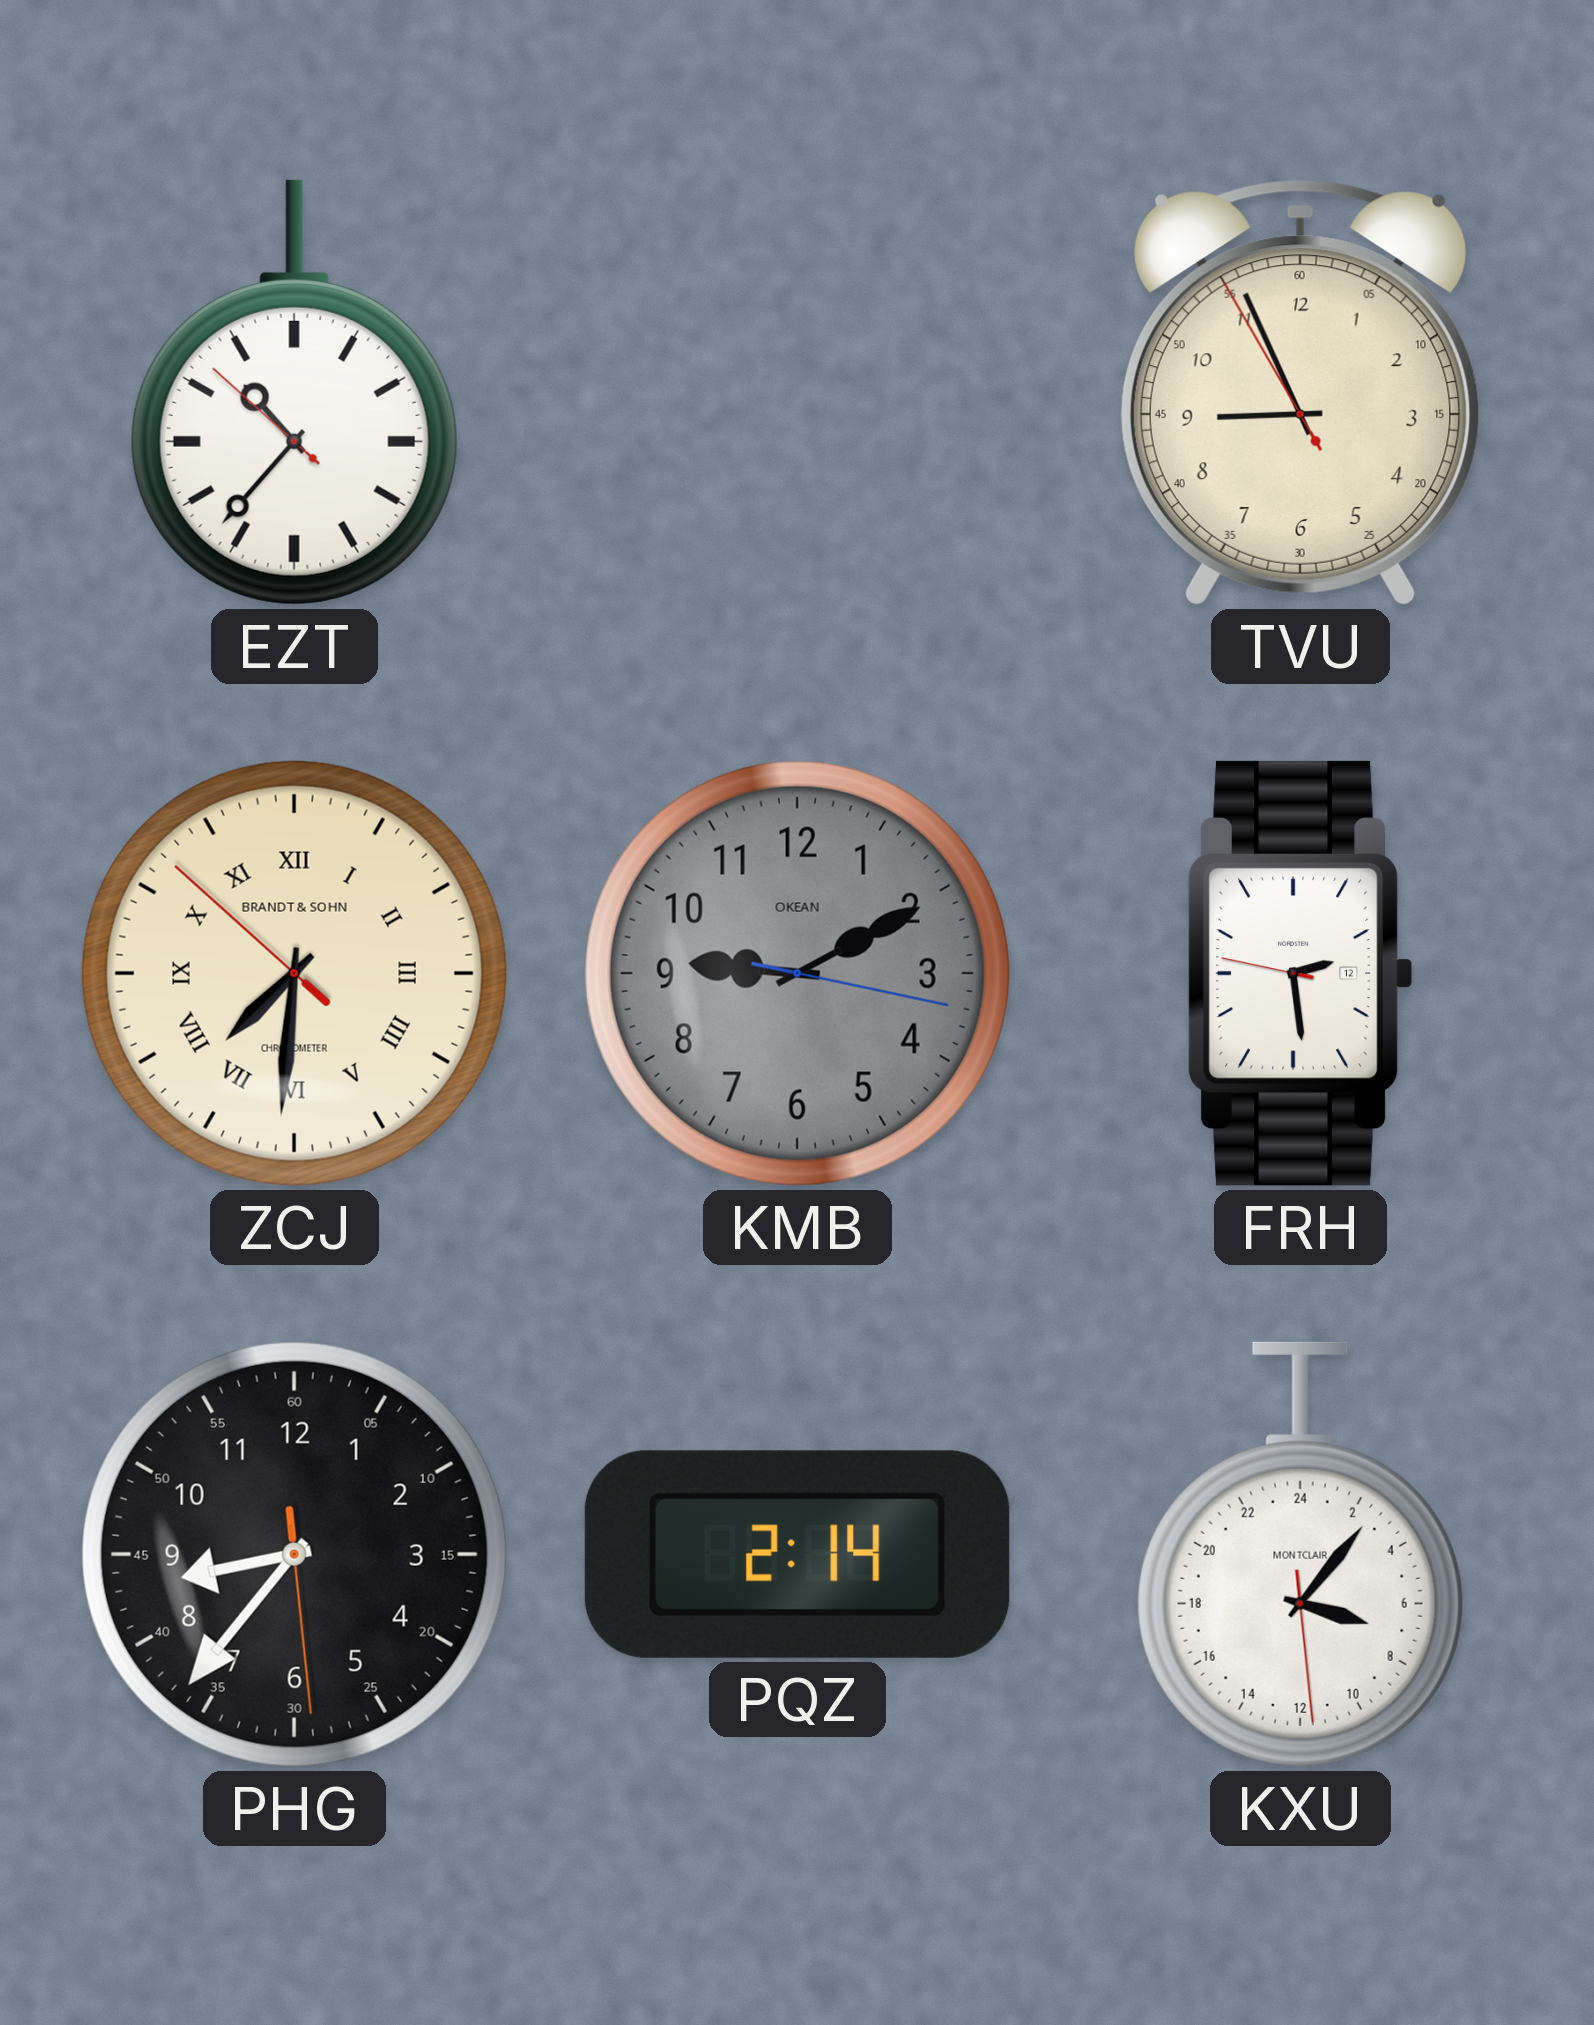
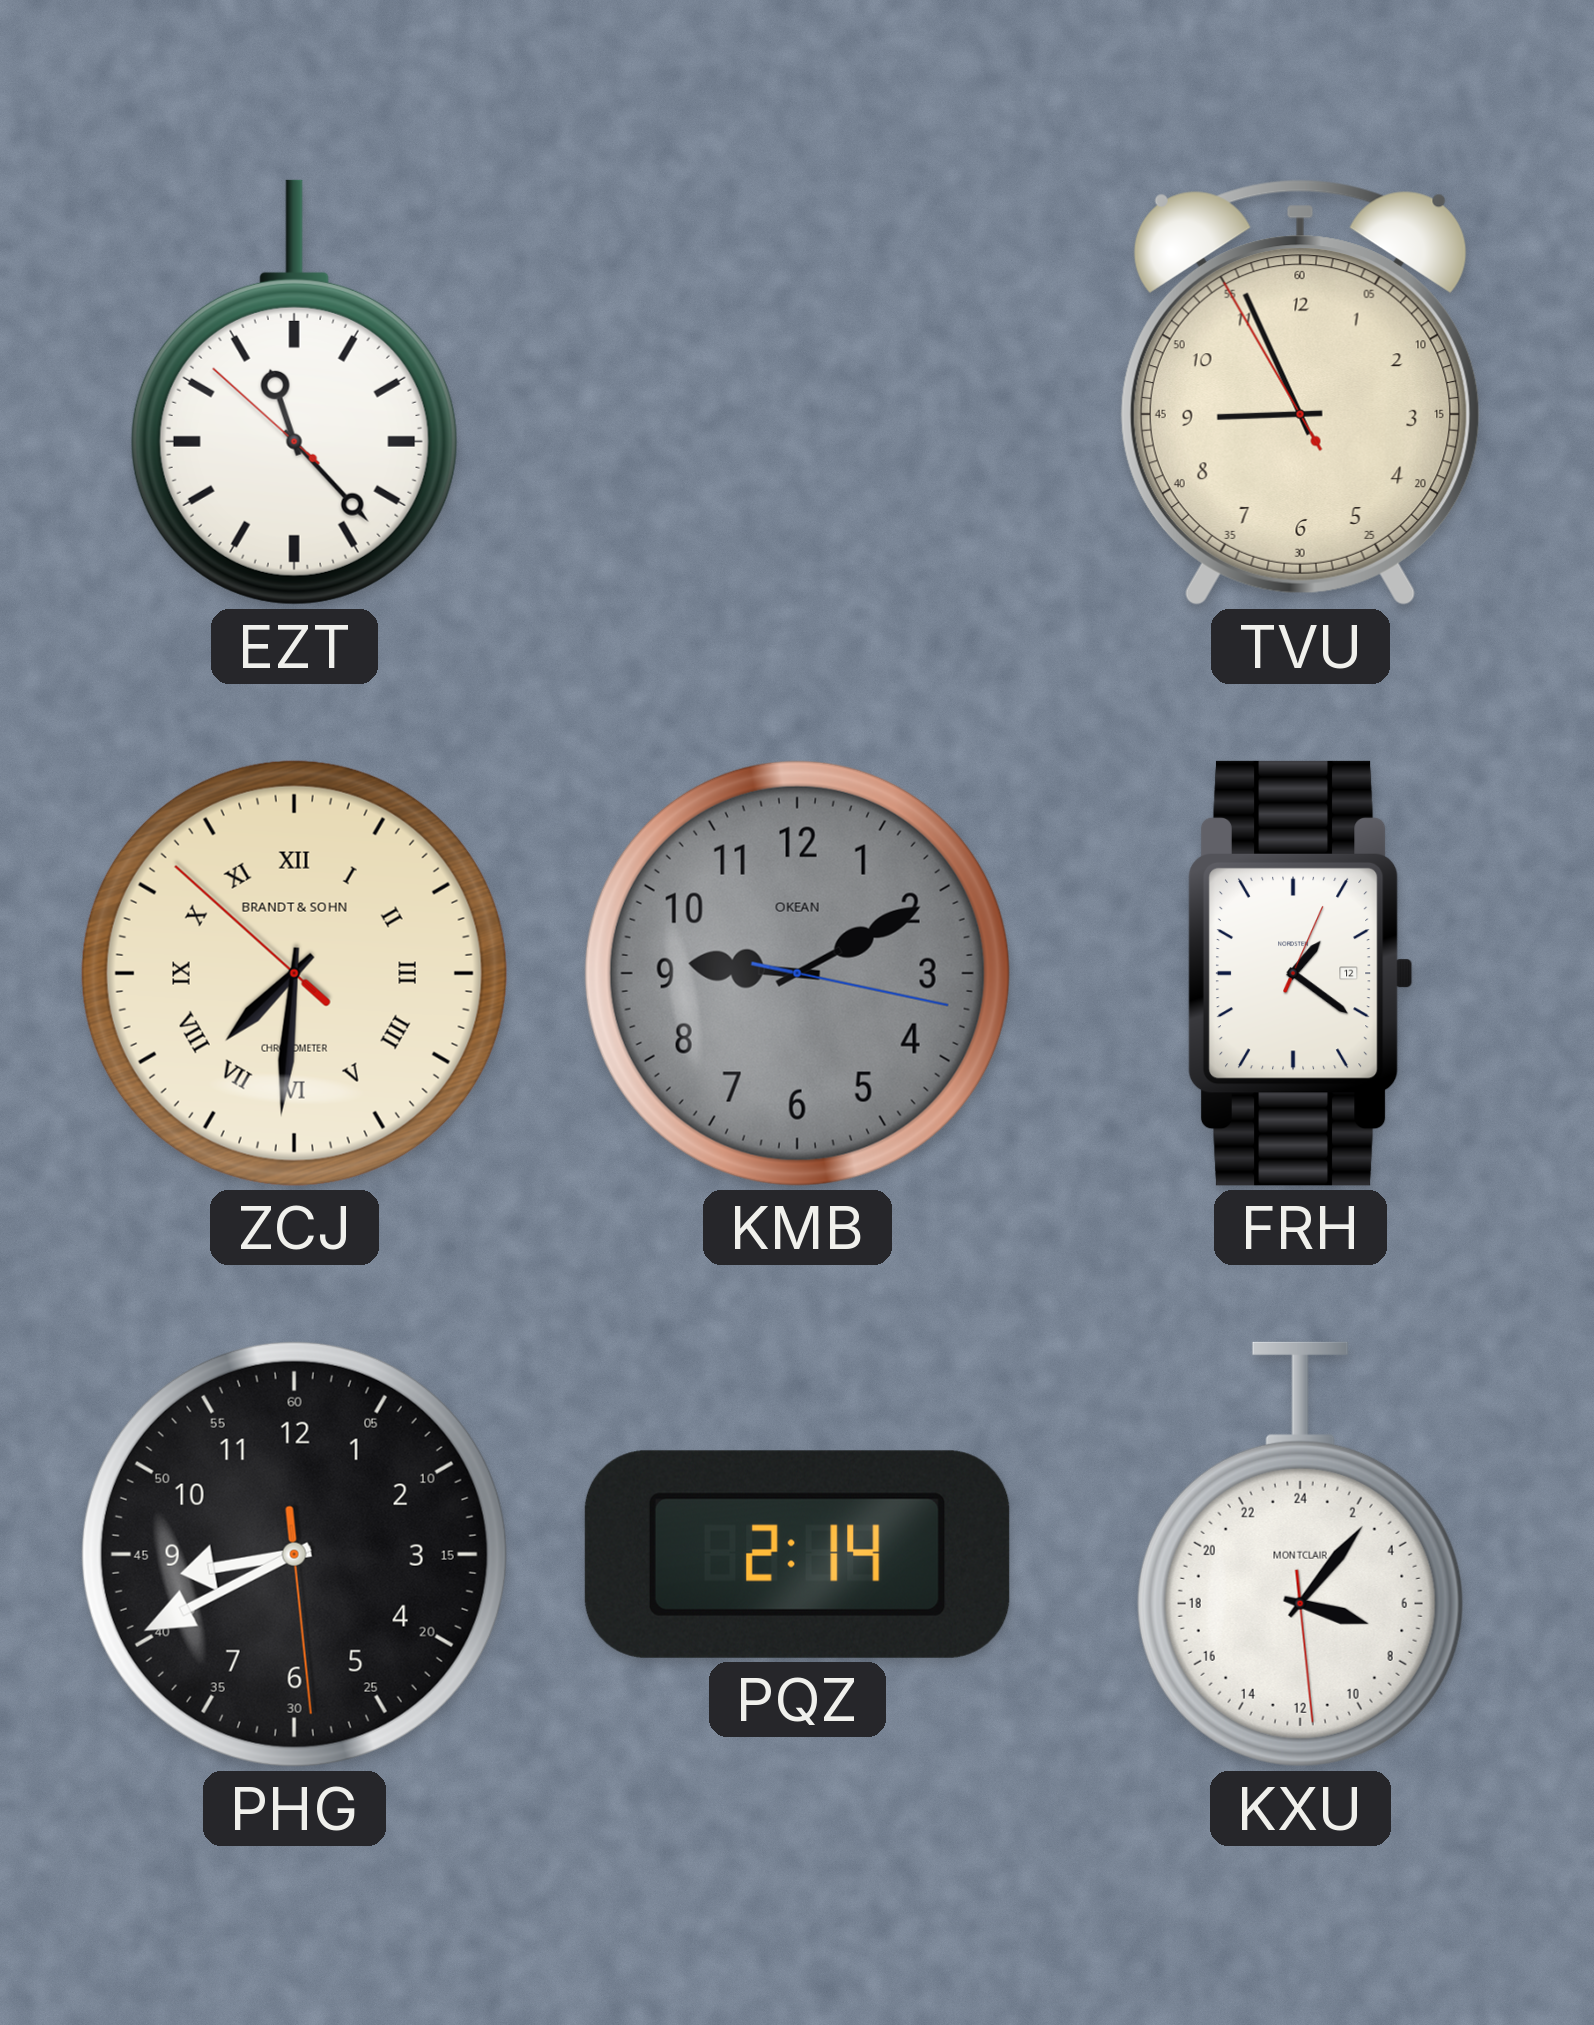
EZT: 10:36 -> 11:22
FRH: 2:28 -> 1:21
PHG: 8:36 -> 8:40
